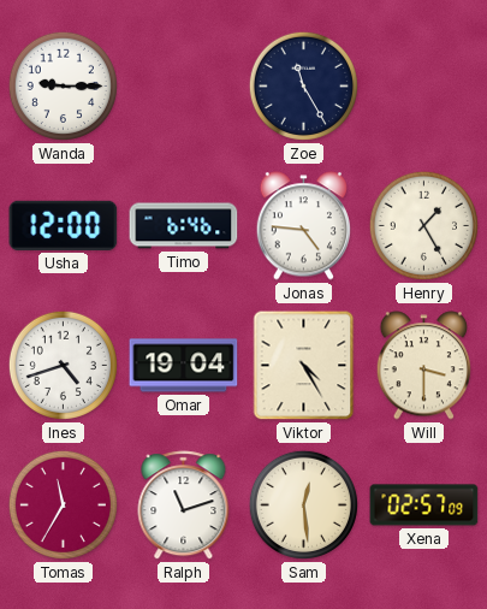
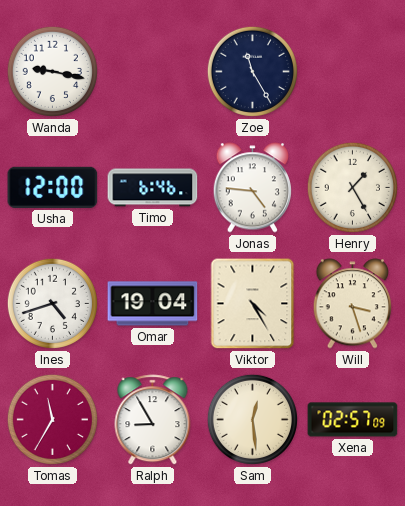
Wanda: 9:15 -> 9:17
Will: 3:30 -> 3:27
Ralph: 11:12 -> 8:55
